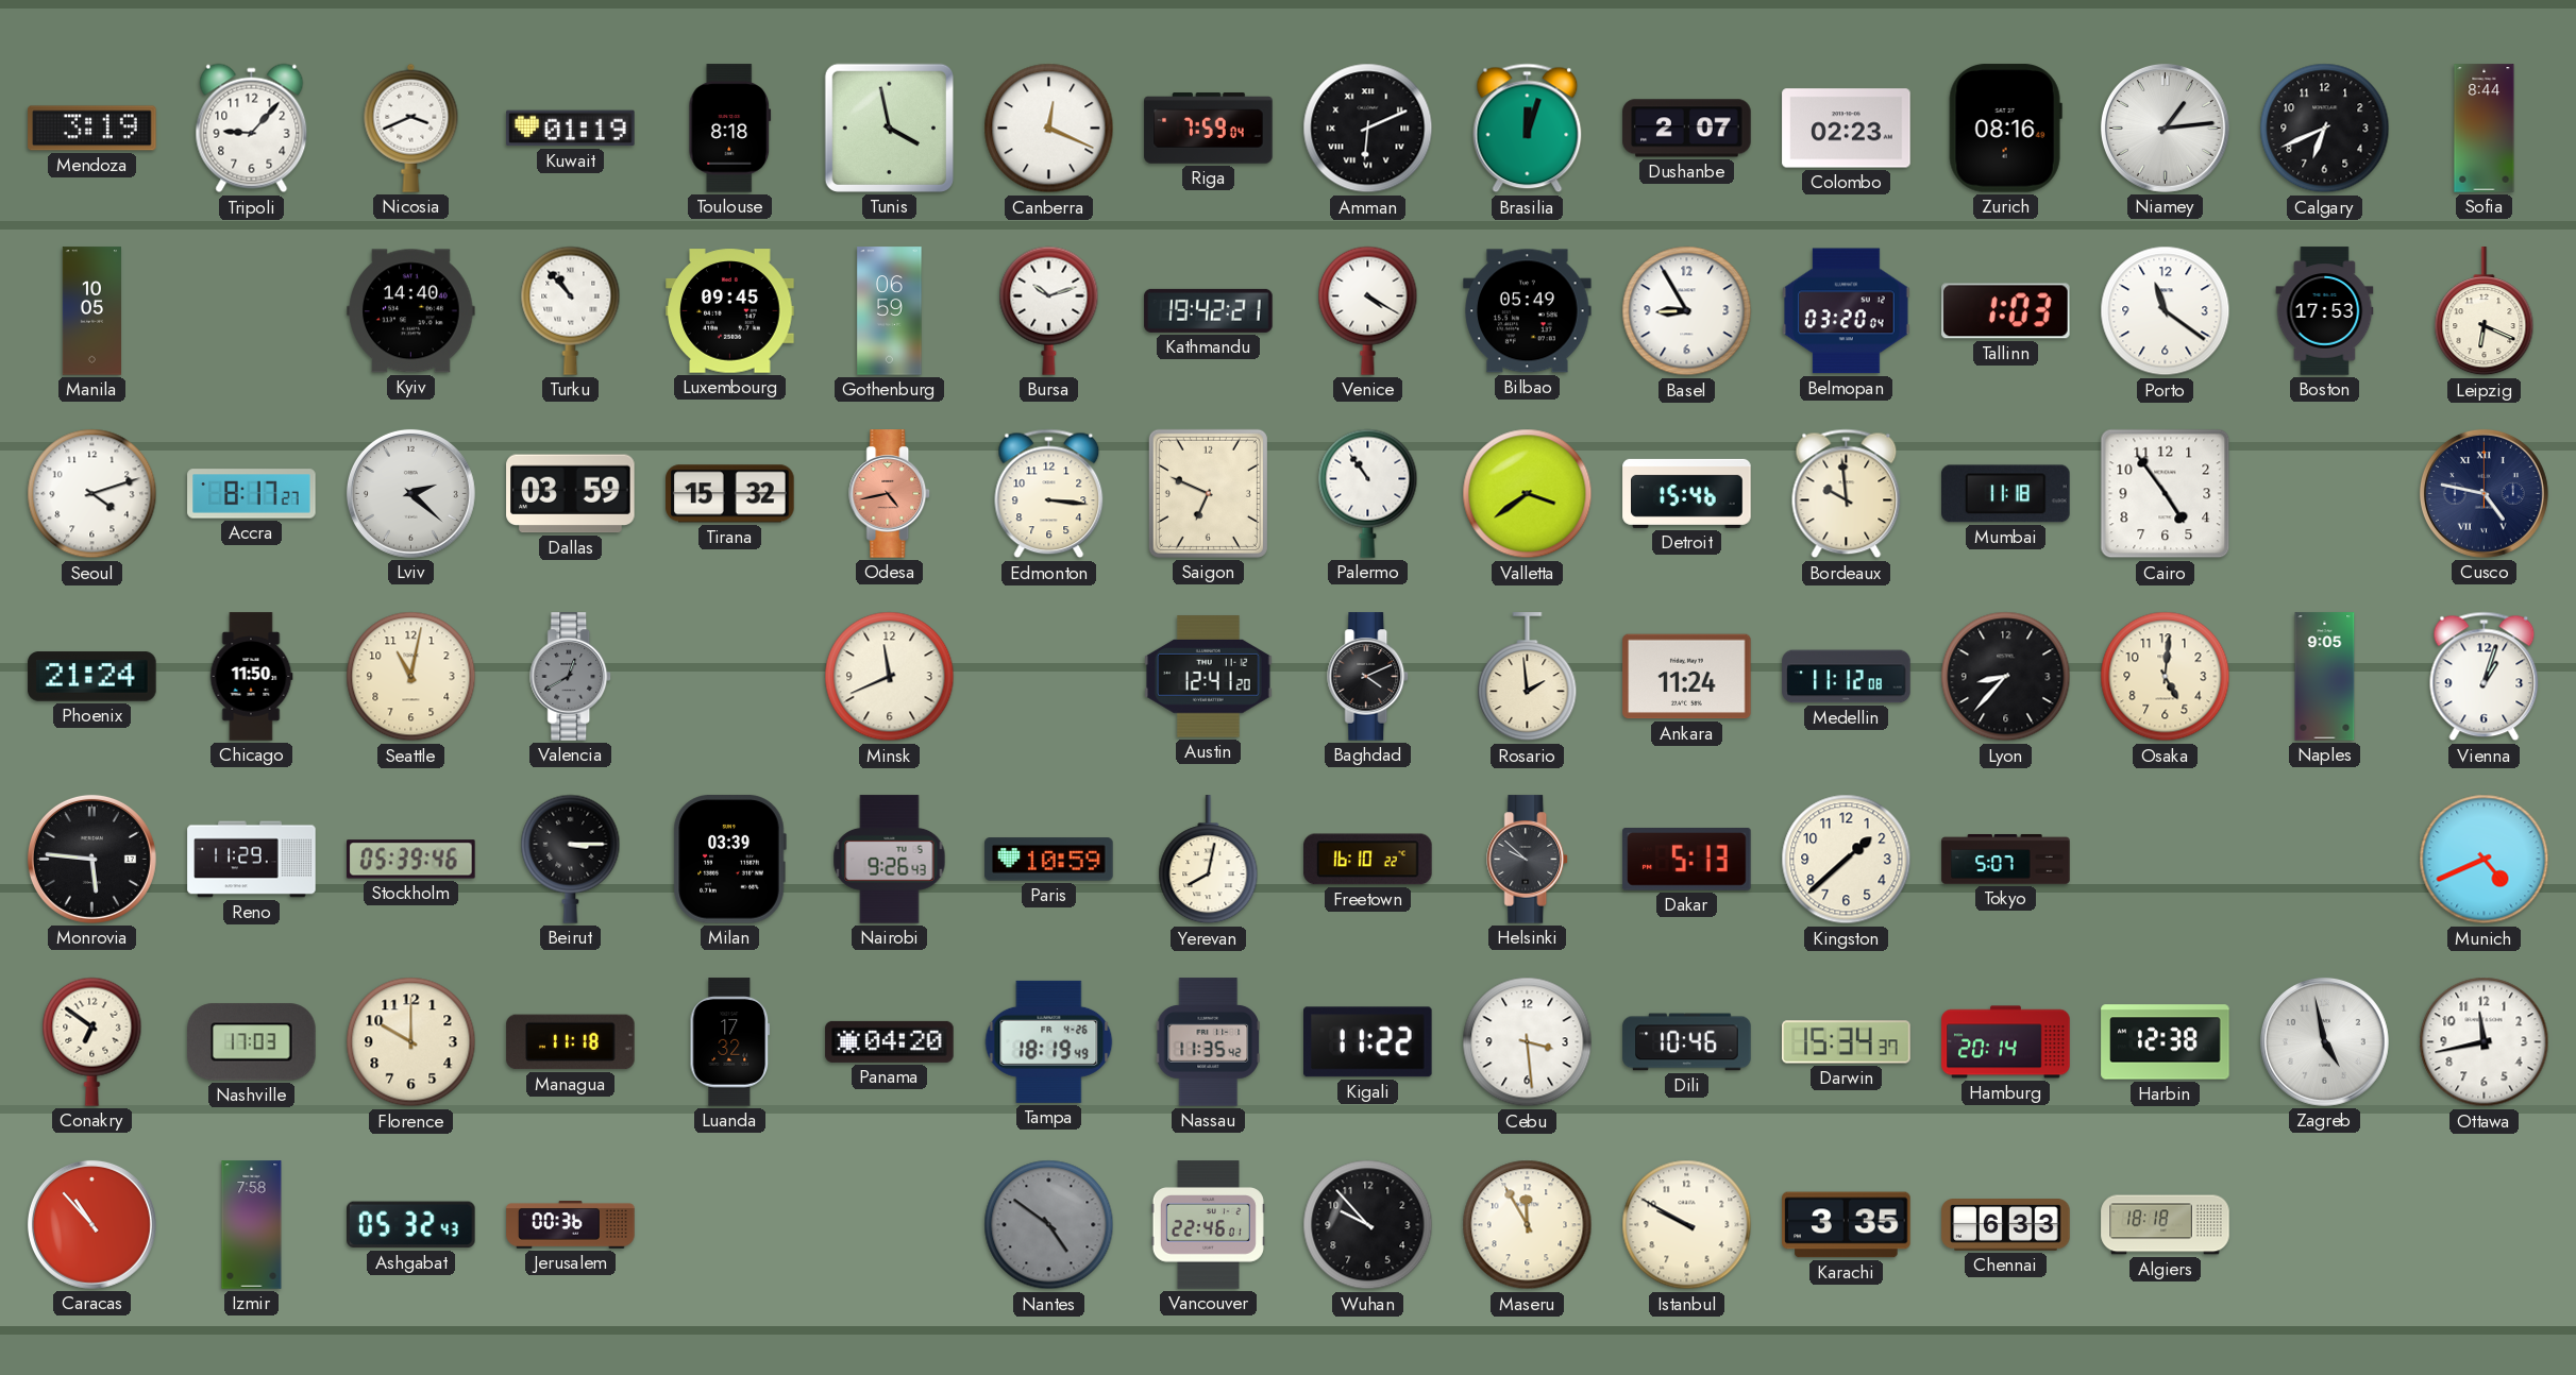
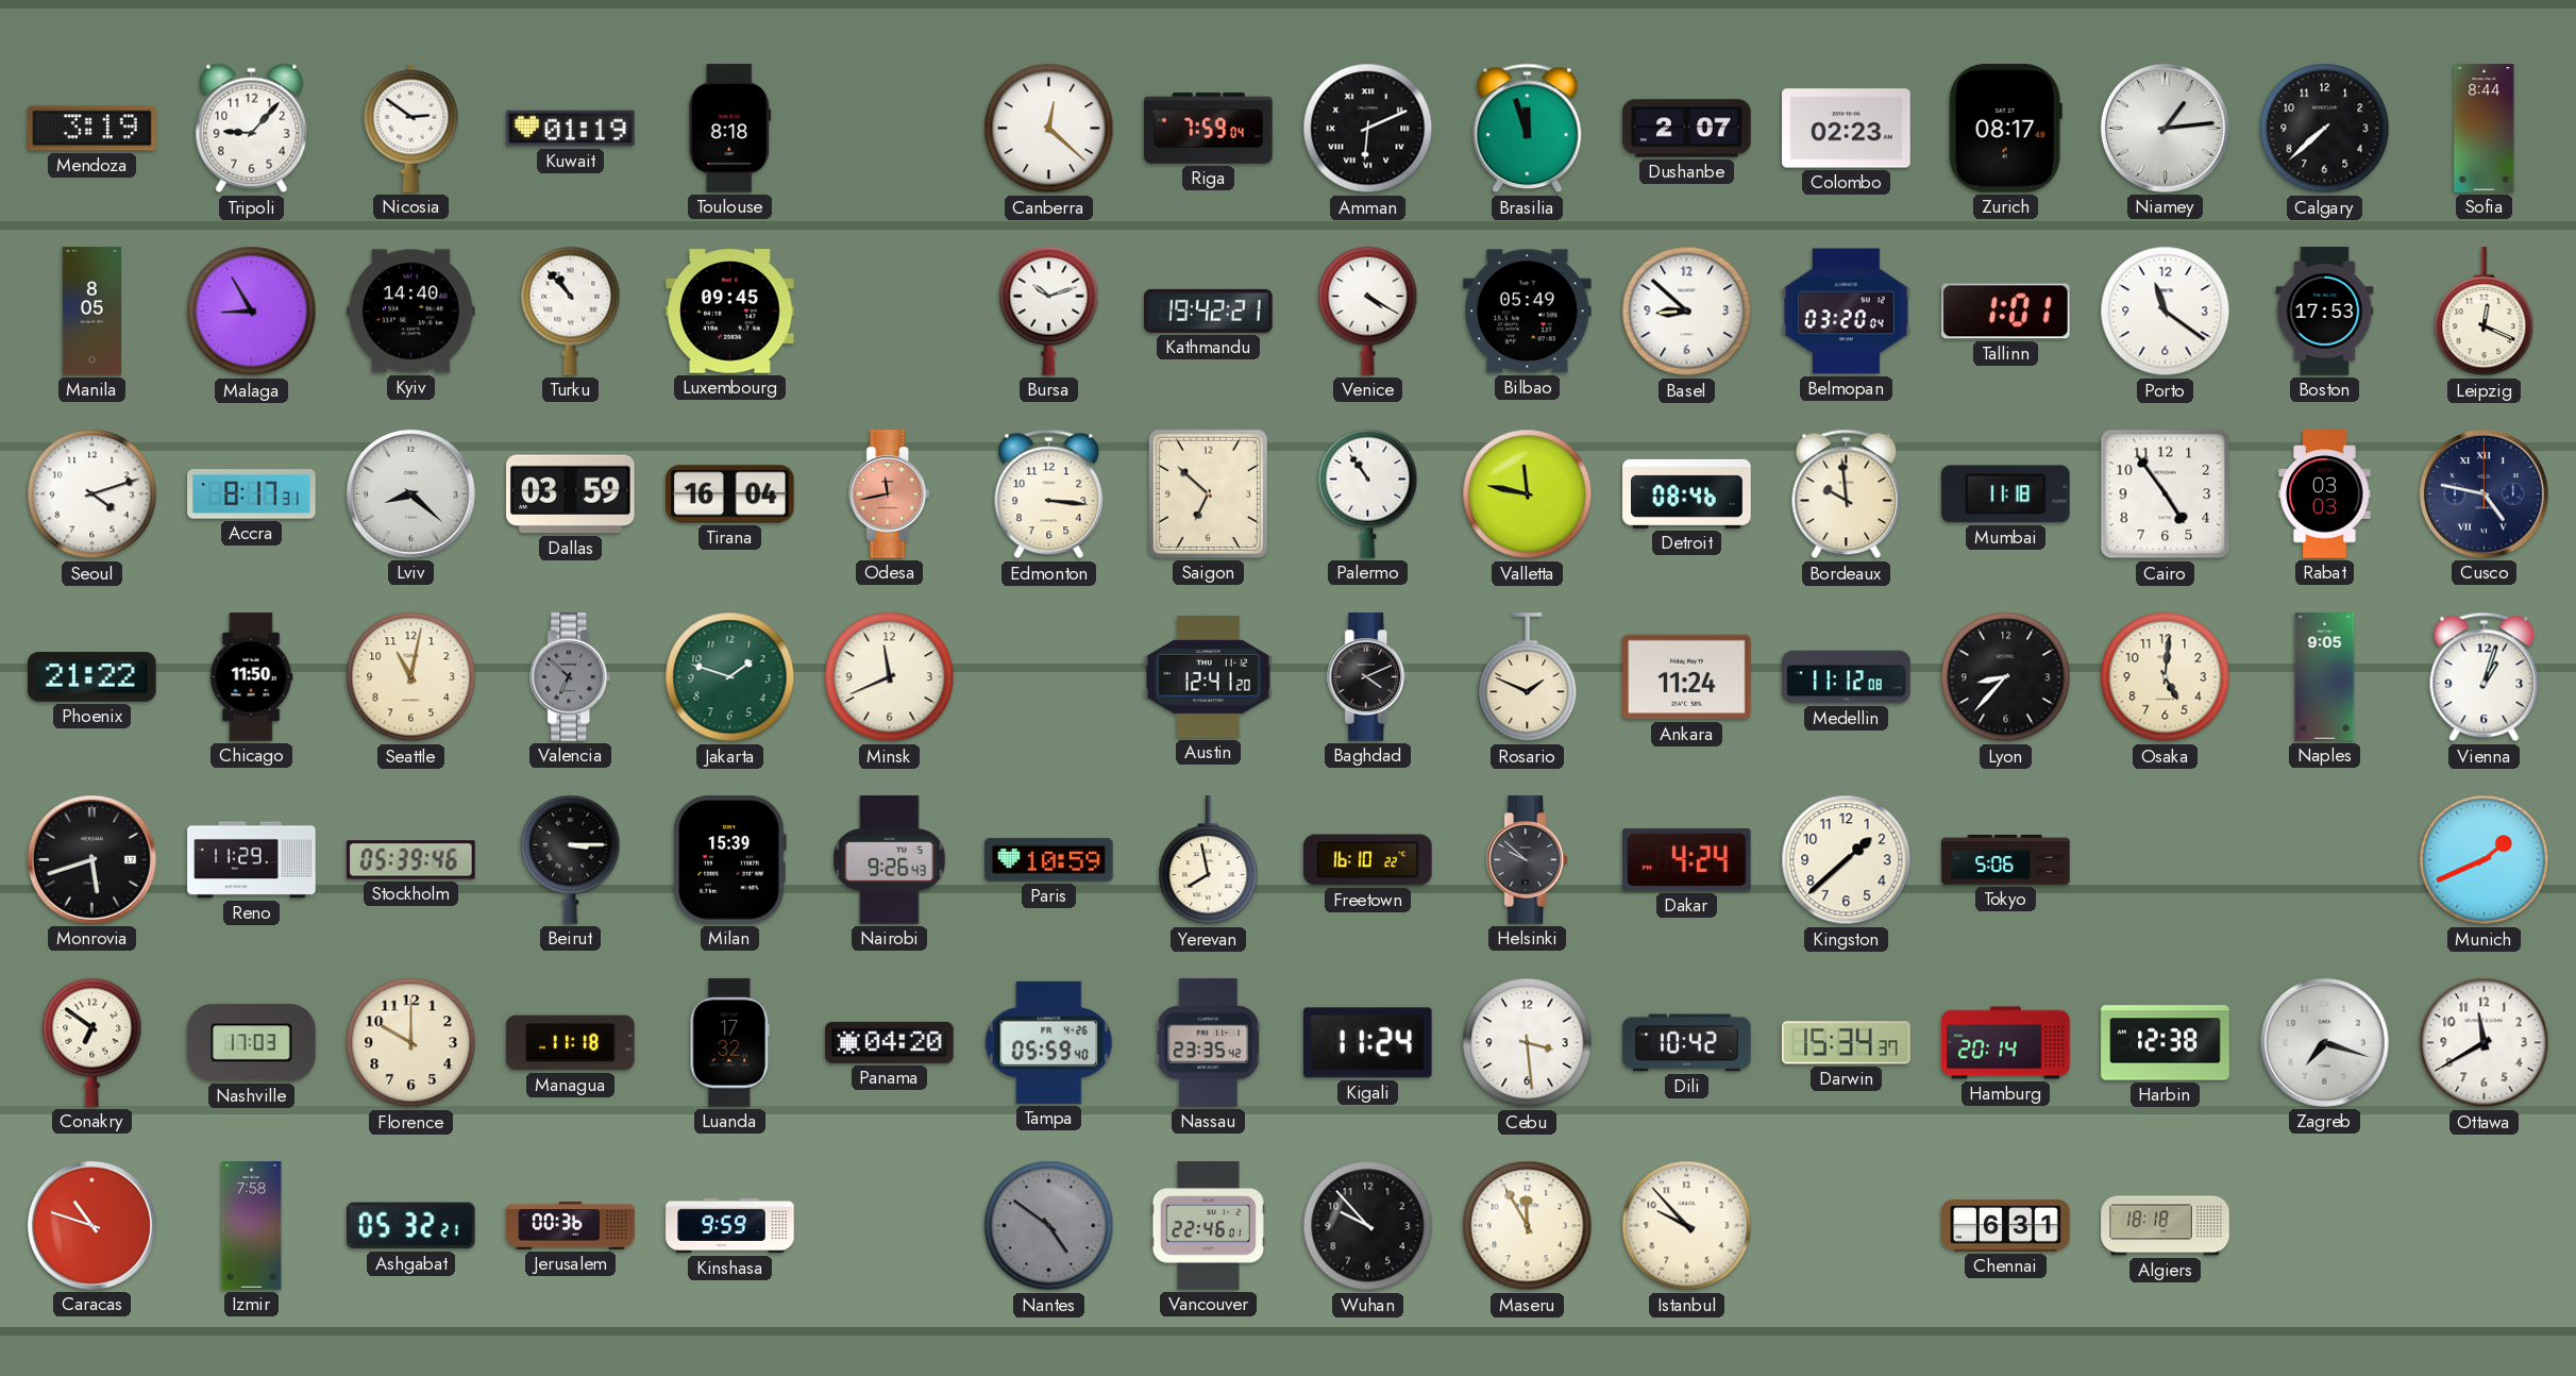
Nicosia: 3:41 -> 2:51
Tunis: 3:58 -> none
Canberra: 12:19 -> 12:22
Brasilia: 12:03 -> 11:57
Zurich: 08:16 -> 08:17
Calgary: 6:41 -> 7:38
Manila: 10:05 -> 8:05
Malaga: none -> 8:55
Gothenburg: 06:59 -> none
Basel: 8:55 -> 8:52
Tallinn: 1:03 -> 1:01
Leipzig: 6:19 -> 12:19
Accra: 8:17:27 -> 8:17:31
Lviv: 2:22 -> 8:22
Tirana: 15:32 -> 16:04
Odesa: 4:43 -> 11:43
Saigon: 6:49 -> 6:52
Valletta: 3:39 -> 11:47
Detroit: 15:46 -> 08:46
Rabat: none -> 03:03
Phoenix: 21:24 -> 21:22
Valencia: 12:40 -> 6:52
Jakarta: none -> 1:48
Rosario: 1:59 -> 1:49
Monrovia: 5:46 -> 5:42
Milan: 03:39 -> 15:39
Yerevan: 8:02 -> 7:58
Dakar: 5:13 -> 4:24
Tokyo: 5:07 -> 5:06
Munich: 4:41 -> 1:41
Tampa: 18:19 -> 05:59
Nassau: 11:35 -> 23:35
Kigali: 11:22 -> 11:24
Dili: 10:46 -> 10:42
Zagreb: 4:58 -> 7:18
Ottawa: 11:43 -> 11:40
Caracas: 10:53 -> 10:48
Ashgabat: 05:32:43 -> 05:32:21
Kinshasa: none -> 9:59
Istanbul: 9:50 -> 9:53
Karachi: 3:35 -> none
Chennai: 6:33 -> 6:31
